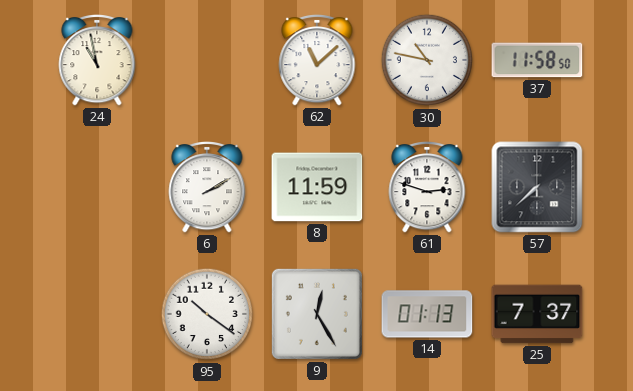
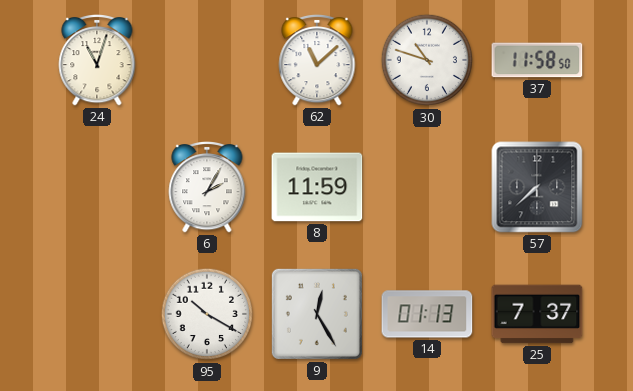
24: 10:58 -> 11:03
30: 10:47 -> 10:48
6: 2:10 -> 2:05
61: 2:48 -> none
95: 10:21 -> 10:20
